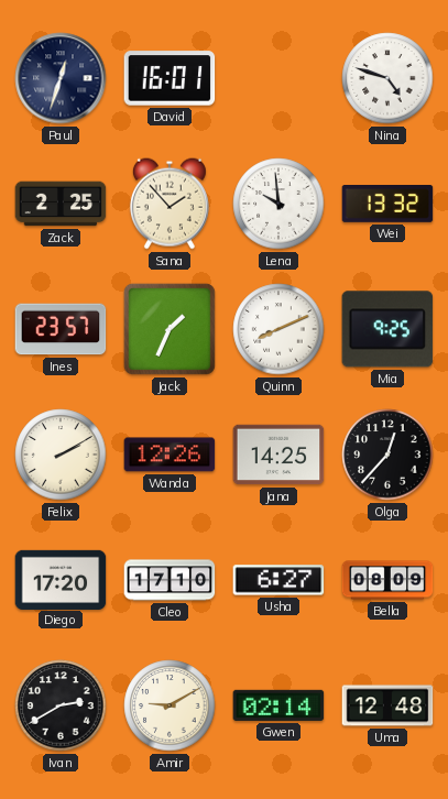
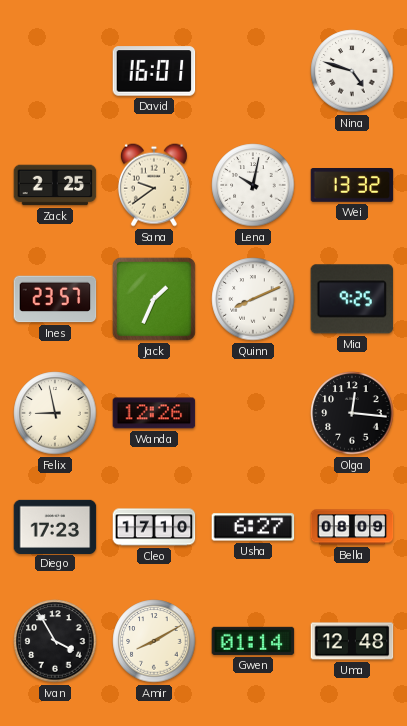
Paul: 12:33 -> none
Sana: 1:53 -> 9:39
Lena: 9:59 -> 10:02
Felix: 2:10 -> 8:58
Jana: 14:25 -> none
Olga: 12:37 -> 12:16
Diego: 17:20 -> 17:23
Ivan: 2:40 -> 3:55
Amir: 9:10 -> 8:10
Gwen: 02:14 -> 01:14
